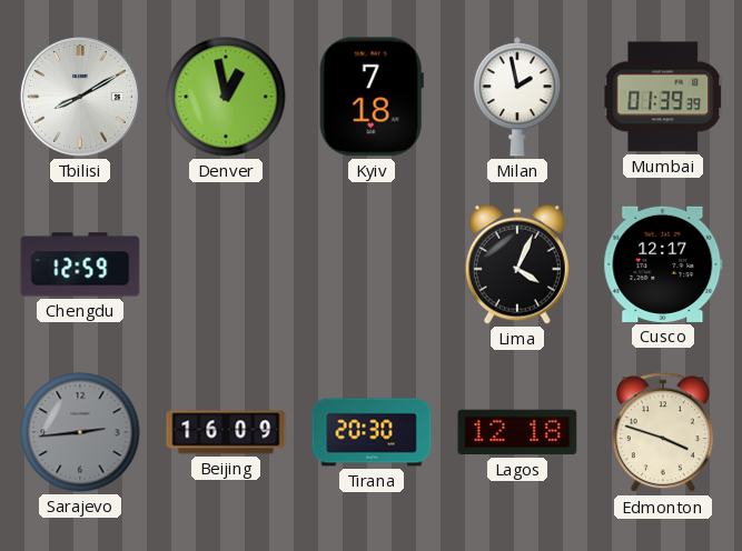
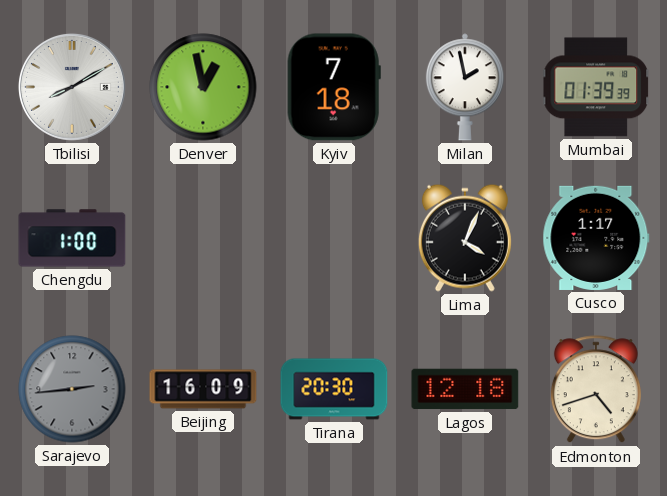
Chengdu: 12:59 -> 1:00
Cusco: 12:17 -> 1:17
Edmonton: 3:48 -> 4:42
